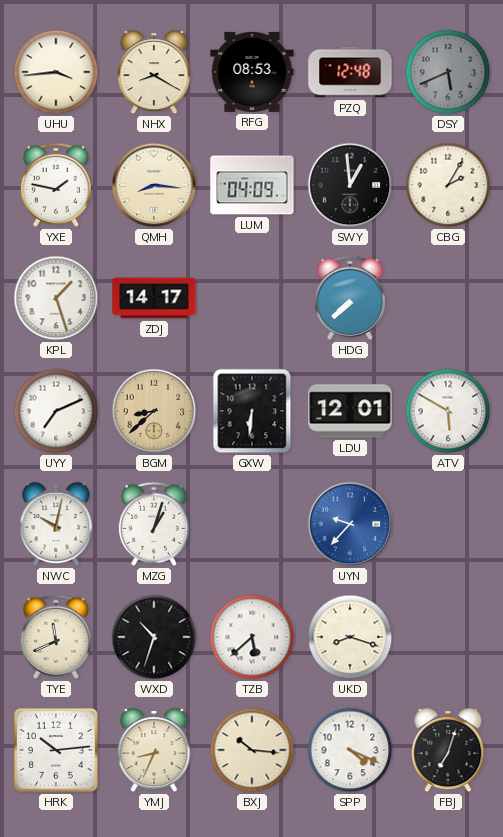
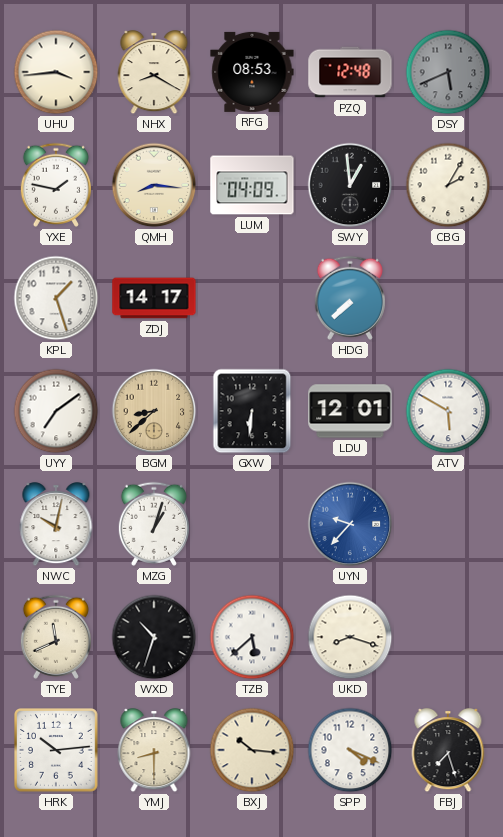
UYY: 7:11 -> 7:09
YMJ: 8:34 -> 8:30
FBJ: 7:03 -> 7:27
